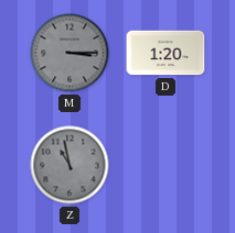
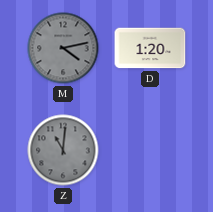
M: 3:15 -> 4:13
Z: 10:58 -> 11:01
